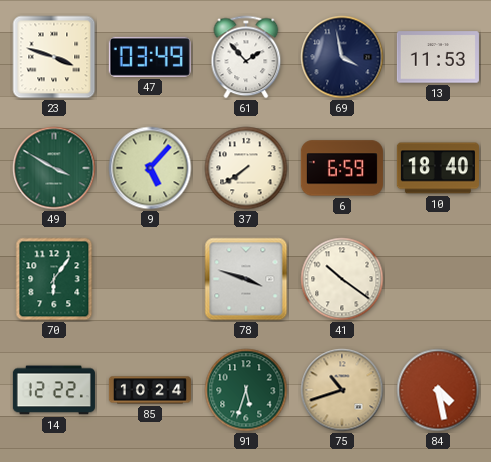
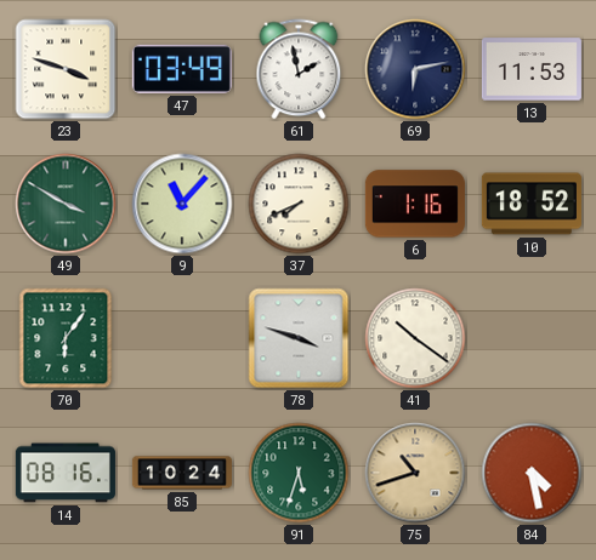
61: 1:53 -> 1:58
69: 3:58 -> 6:13
9: 5:07 -> 11:07
37: 7:39 -> 7:41
6: 6:59 -> 1:16
10: 18:40 -> 18:52
14: 12:22 -> 08:16
